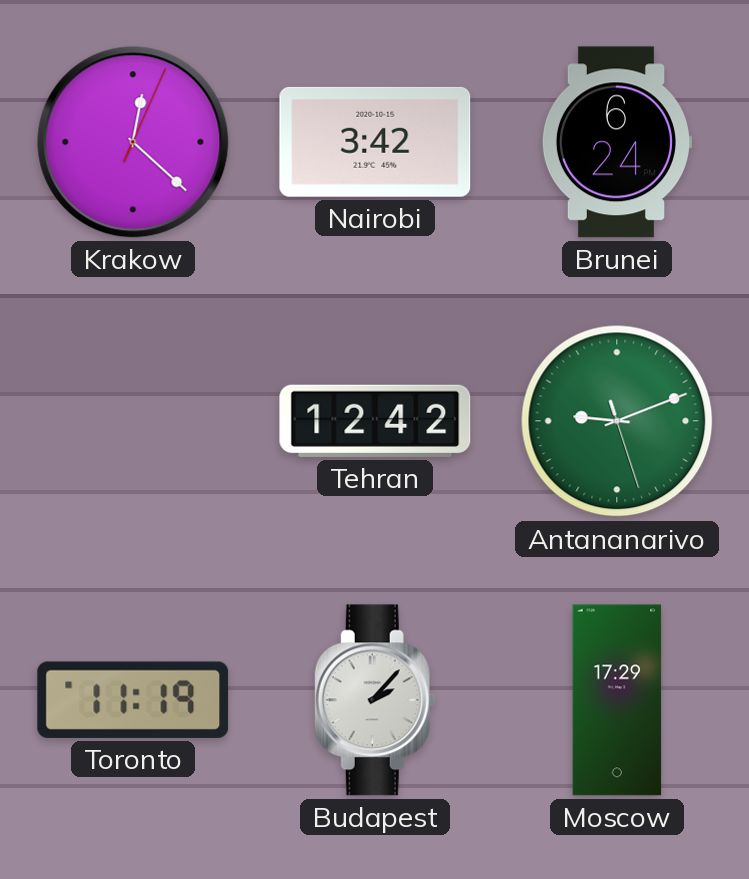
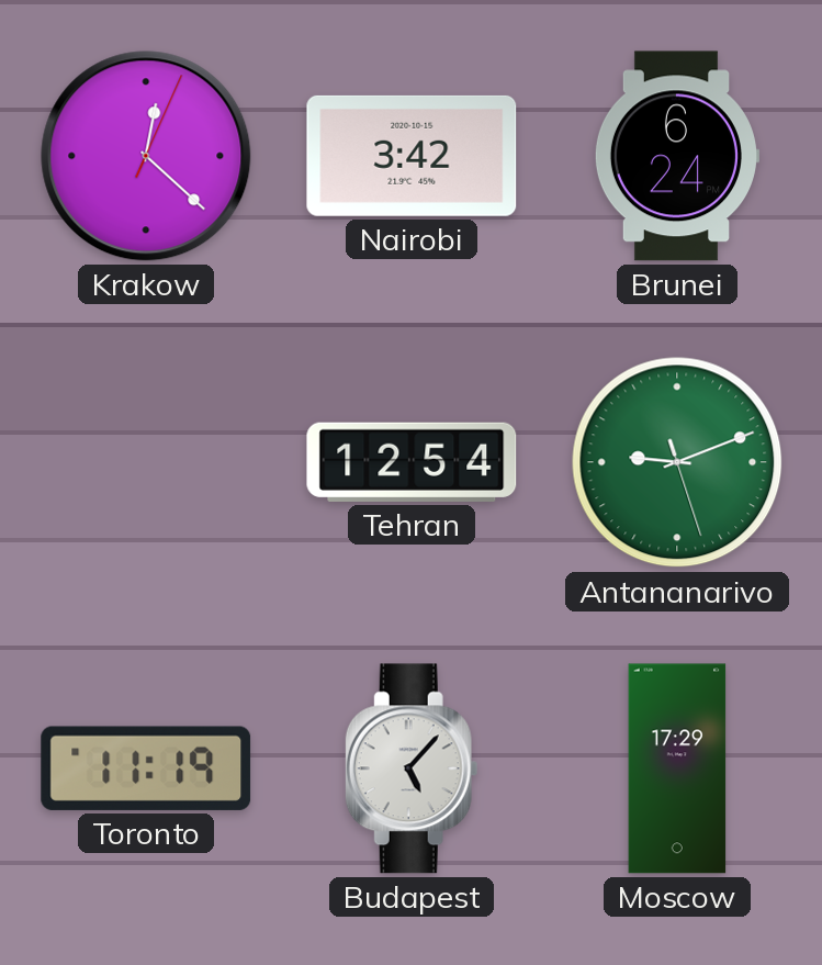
Tehran: 12:42 -> 12:54
Budapest: 2:07 -> 5:07
